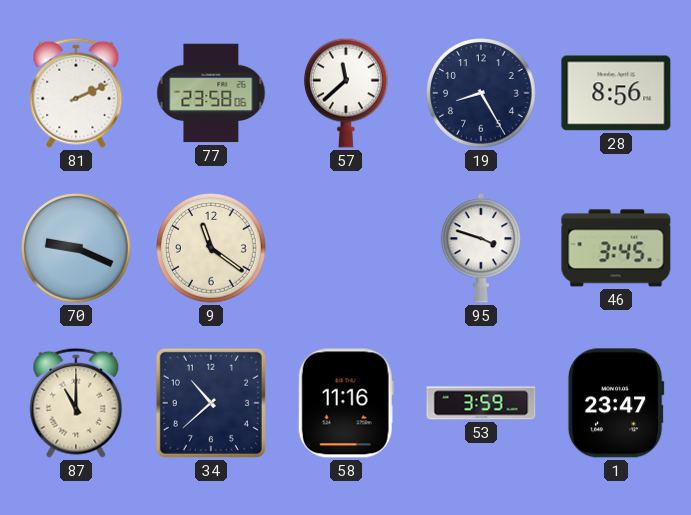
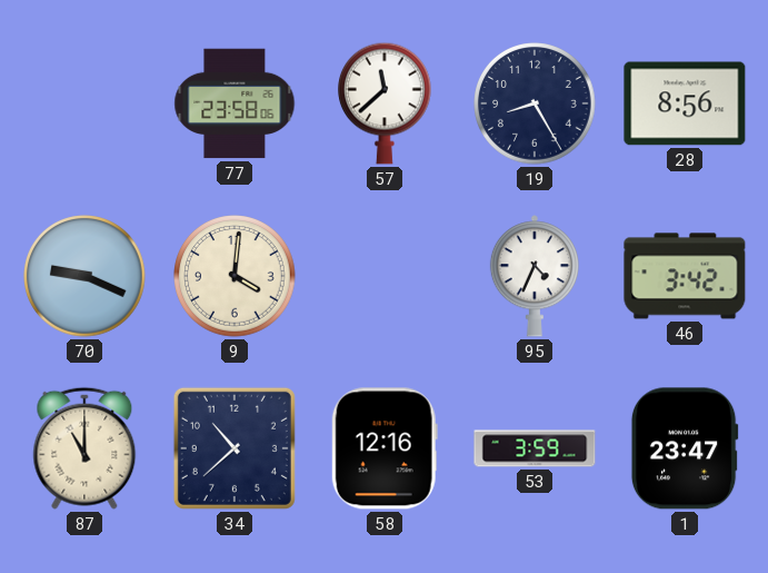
81: 2:11 -> none
9: 11:21 -> 4:01
95: 3:48 -> 4:34
46: 3:45 -> 3:42
58: 11:16 -> 12:16
